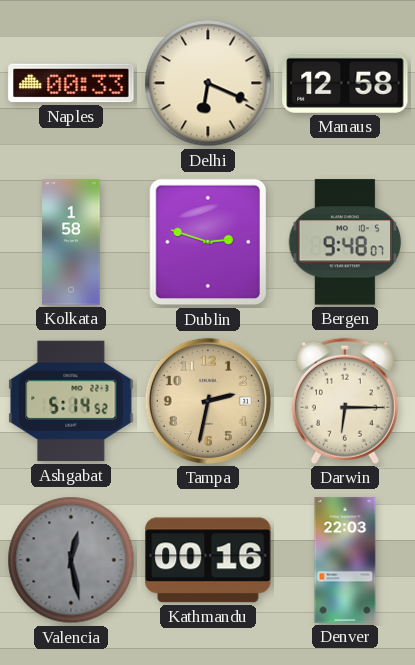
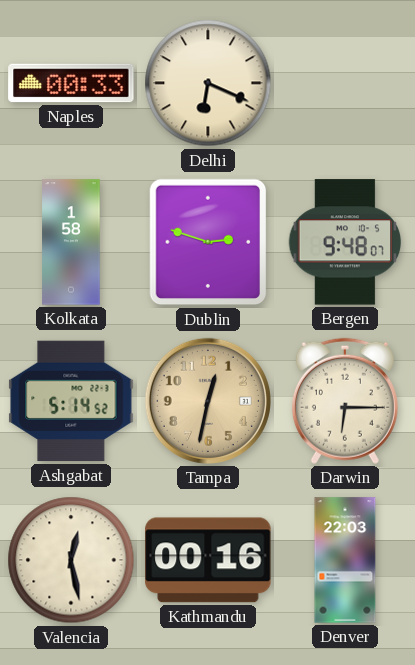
Manaus: 12:58 -> none
Tampa: 2:32 -> 12:32
Valencia dial: grey -> cream
